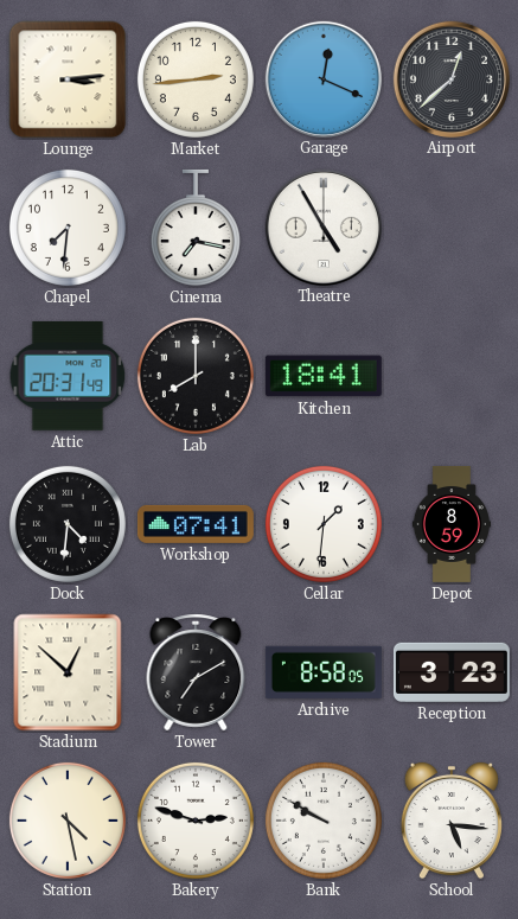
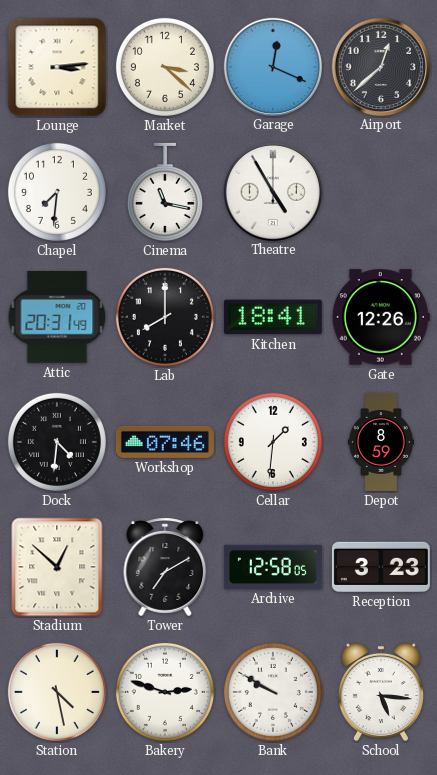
Market: 2:44 -> 3:22
Cinema: 7:17 -> 11:17
Gate: none -> 12:26
Workshop: 07:41 -> 07:46
Archive: 8:58 -> 12:58
